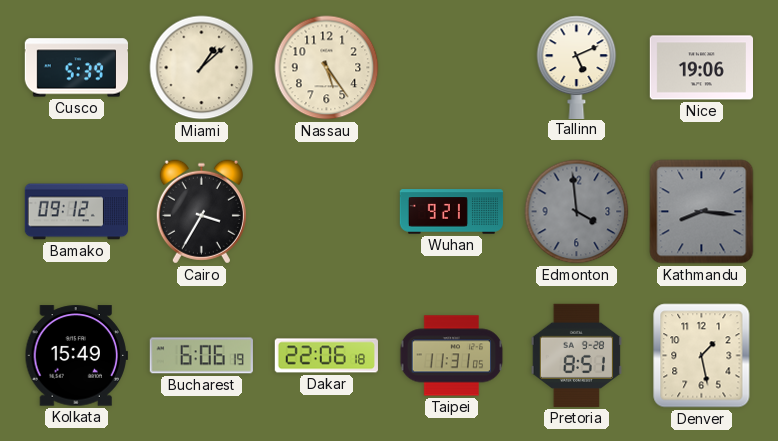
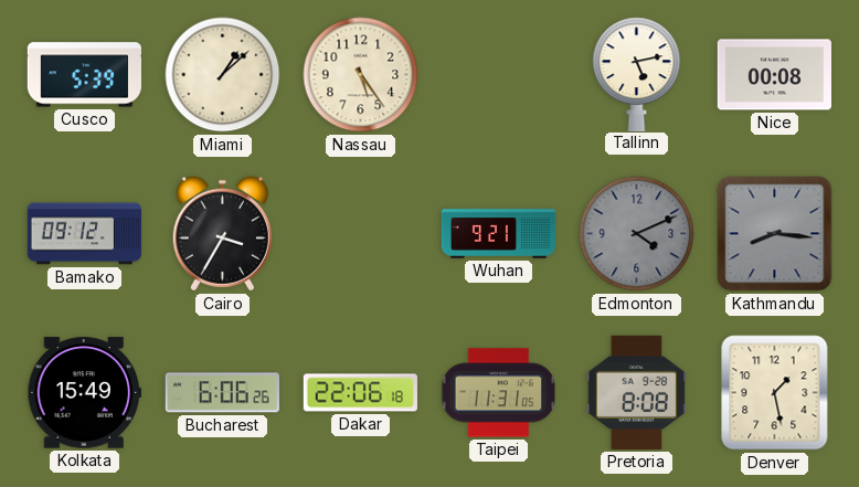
Tallinn: 5:11 -> 5:13
Nice: 19:06 -> 00:08
Edmonton: 3:59 -> 4:11
Bucharest: 6:06:19 -> 6:06:26
Pretoria: 8:51 -> 8:08
